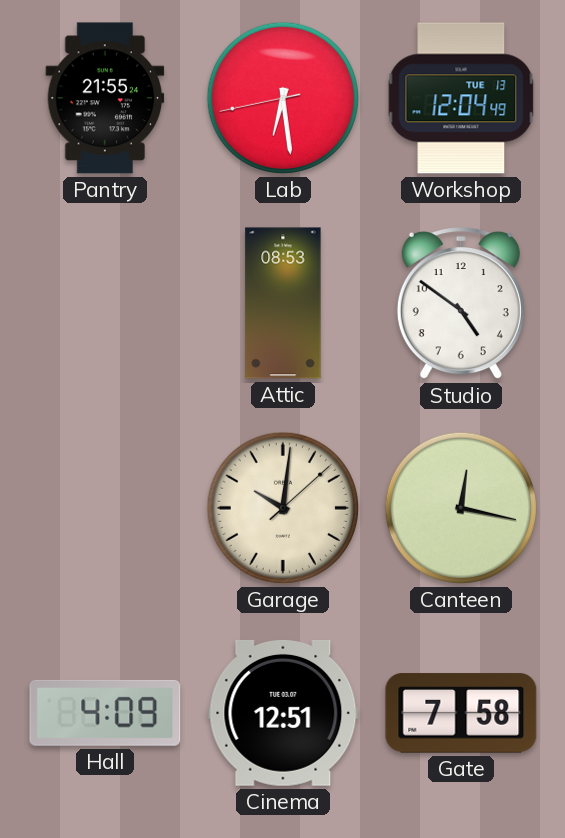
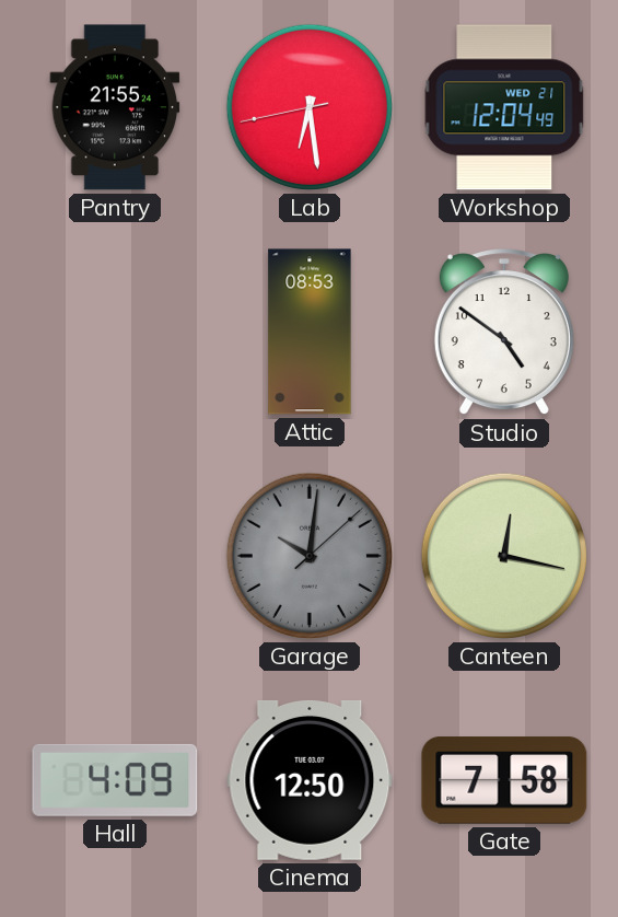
Workshop date: TUE 13 -> WED 21
Garage dial: cream -> grey
Cinema: 12:51 -> 12:50
